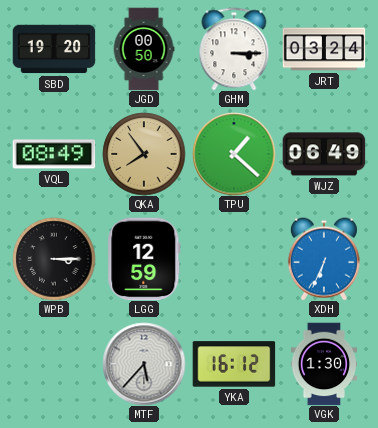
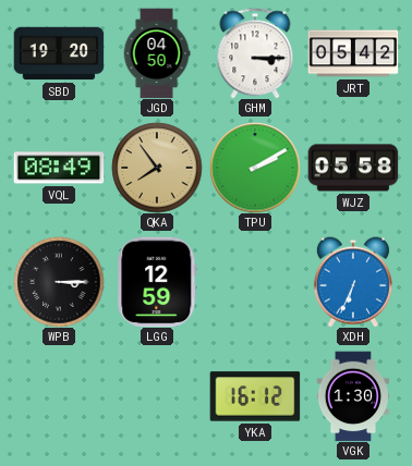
JGD: 00:50 -> 04:50
JRT: 03:24 -> 05:42
TPU: 1:22 -> 2:10
WJZ: 06:49 -> 05:58
MTF: 5:37 -> none
